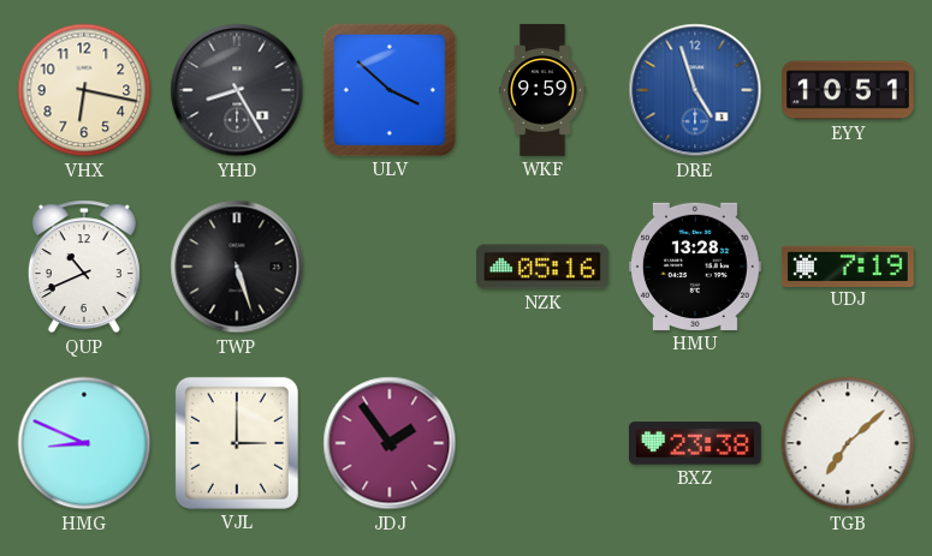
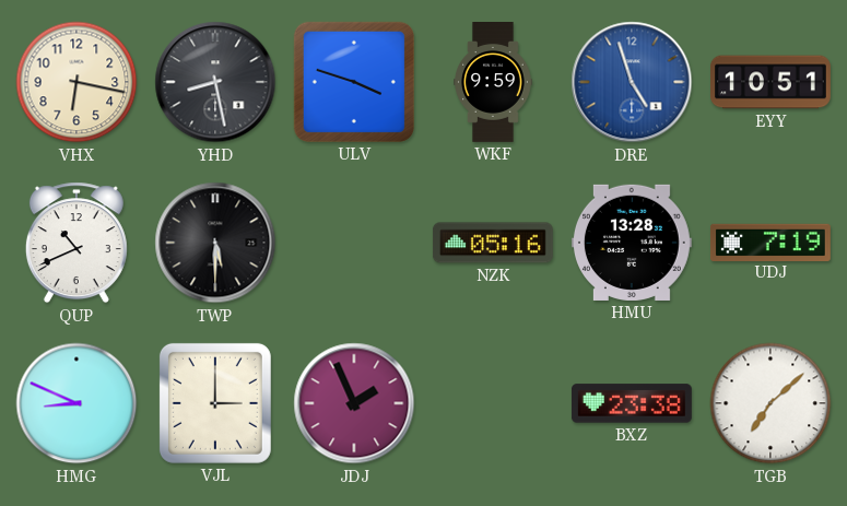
YHD: 8:25 -> 8:28
ULV: 3:52 -> 3:48
TWP: 5:27 -> 5:30
JDJ: 1:54 -> 1:56
